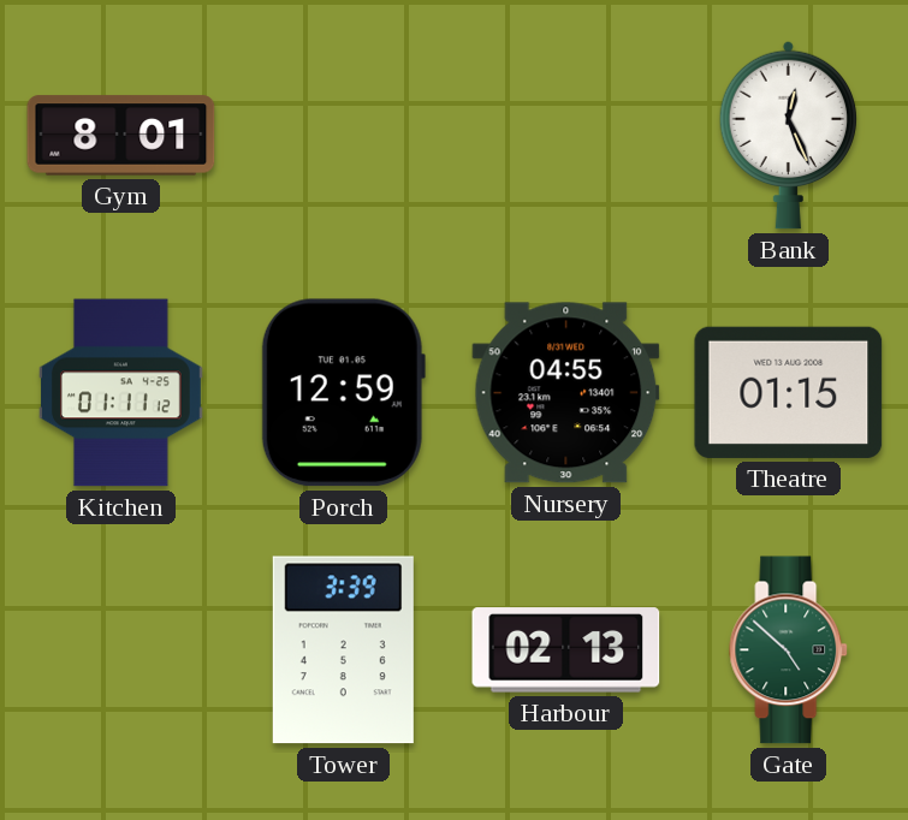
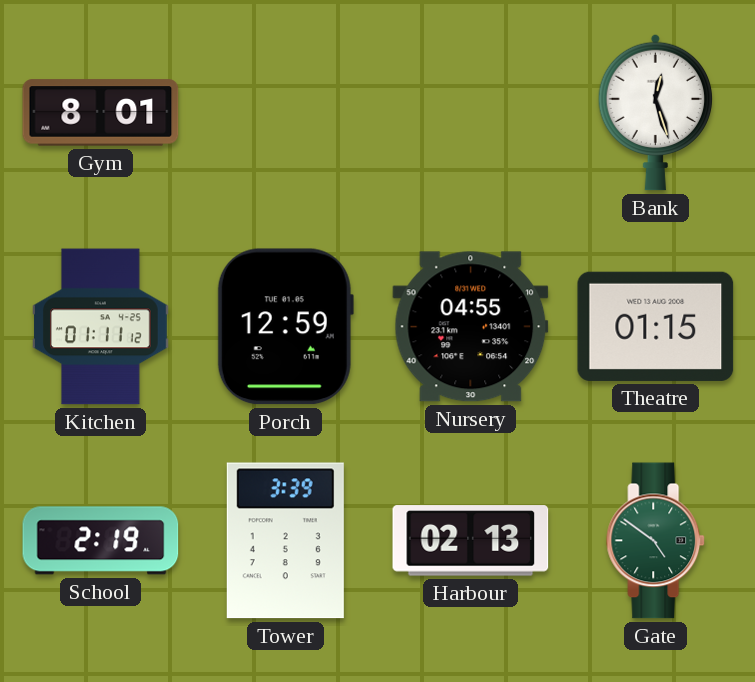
Bank: 12:26 -> 12:27
School: none -> 2:19
Gate: 4:52 -> 4:51
